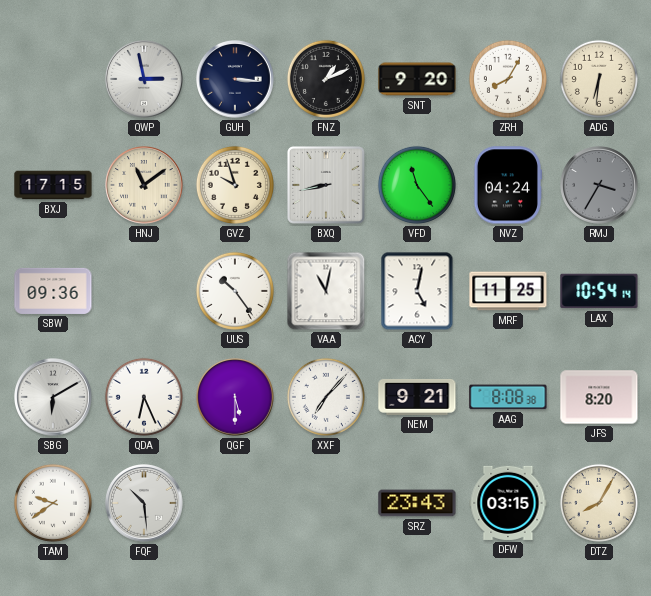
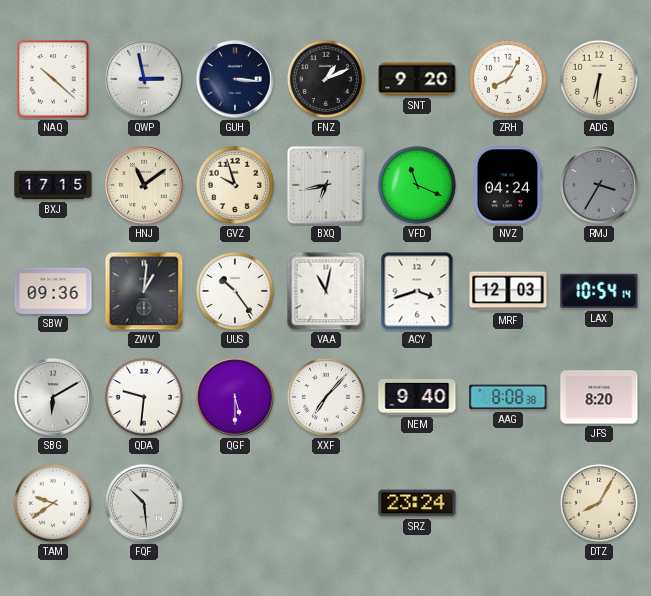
NAQ: none -> 10:22
BXQ: 8:43 -> 6:43
VFD: 11:24 -> 11:19
ZWV: none -> 1:01
ACY: 5:02 -> 3:42
MRF: 11:25 -> 12:03
QDA: 6:26 -> 9:31
NEM: 9:21 -> 9:40
SRZ: 23:43 -> 23:24
DFW: 03:15 -> none
